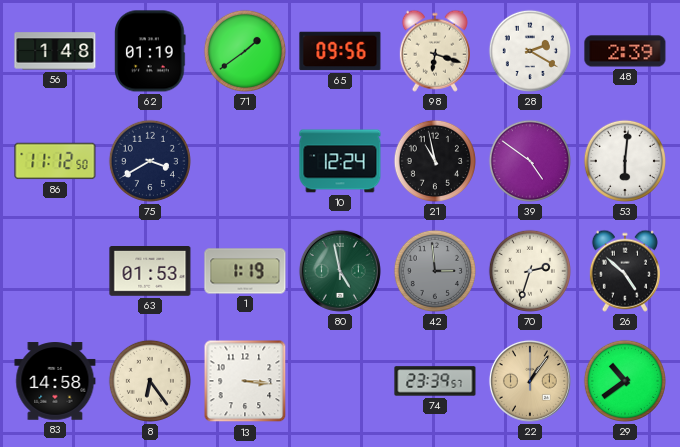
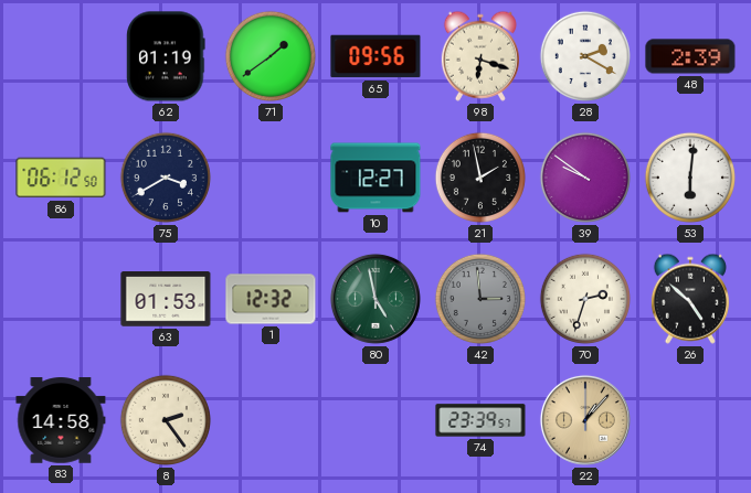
56: 1:48 -> none
86: 11:12 -> 06:12
10: 12:24 -> 12:27
21: 10:58 -> 1:58
39: 4:51 -> 9:51
1: 1:19 -> 12:32
8: 6:24 -> 2:24
13: 3:16 -> none
22: 1:06 -> 1:07
29: 10:39 -> none
